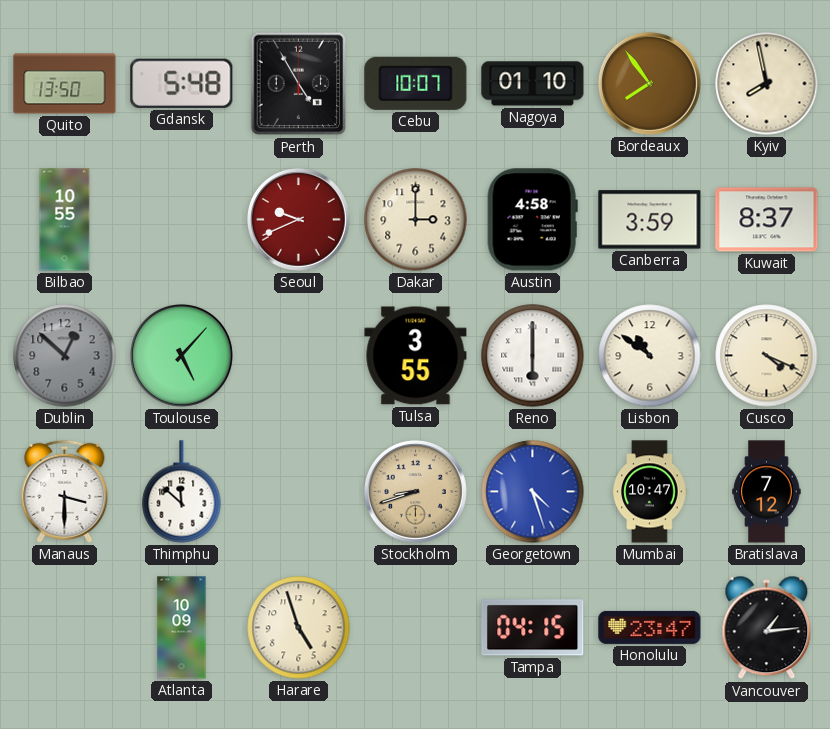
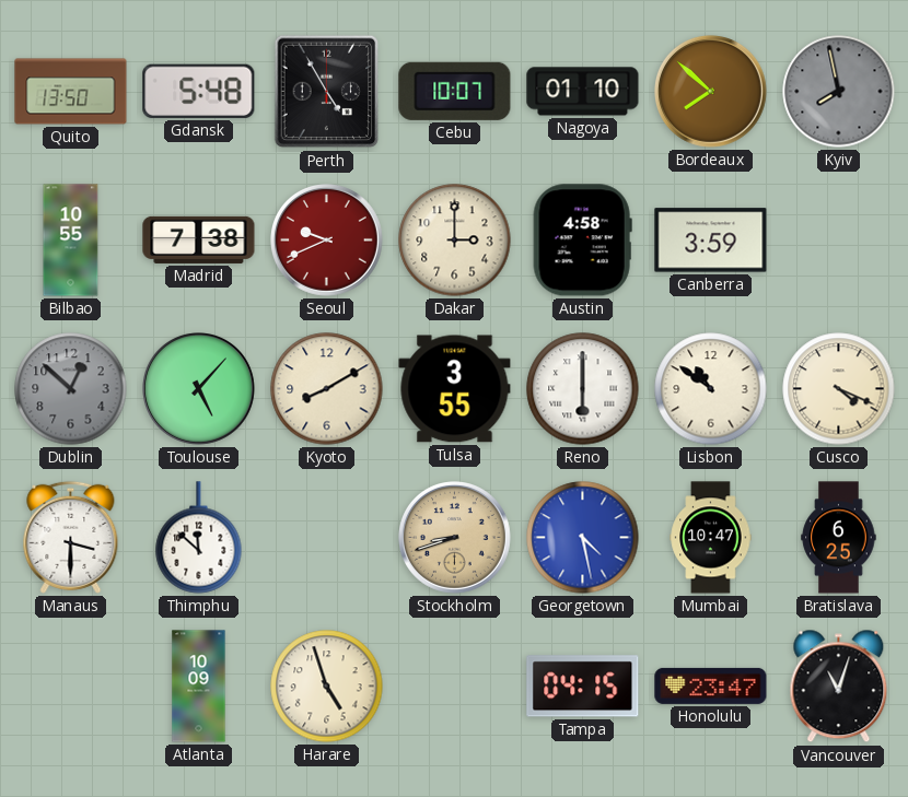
Bordeaux: 7:54 -> 7:52
Kyiv dial: cream -> grey
Madrid: none -> 7:38
Kuwait: 8:37 -> none
Kyoto: none -> 8:10
Georgetown: 4:27 -> 4:28
Bratislava: 7:12 -> 6:25
Vancouver: 1:14 -> 11:03
